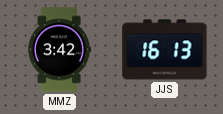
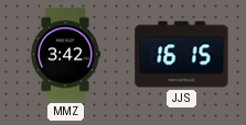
JJS: 16:13 -> 16:15
